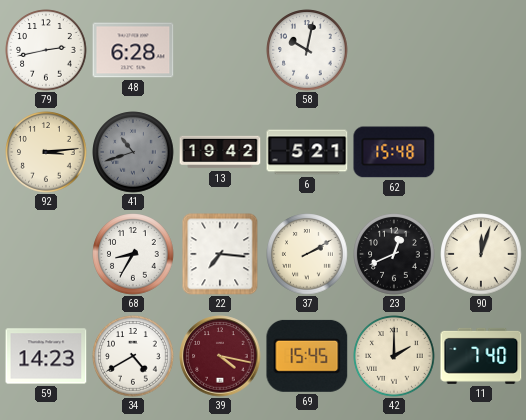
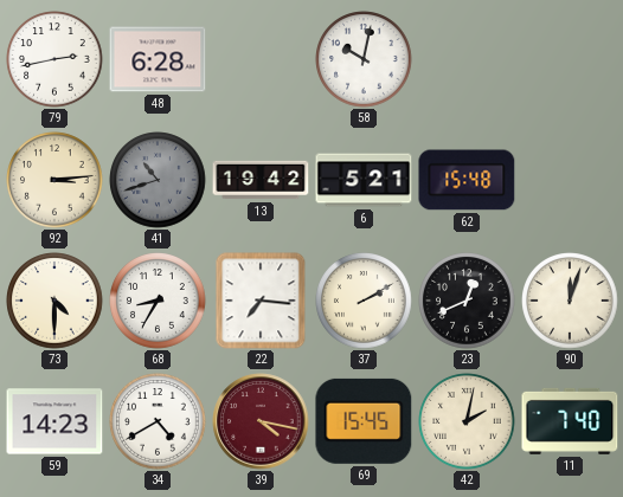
73: none -> 4:30
42: 2:00 -> 2:02
